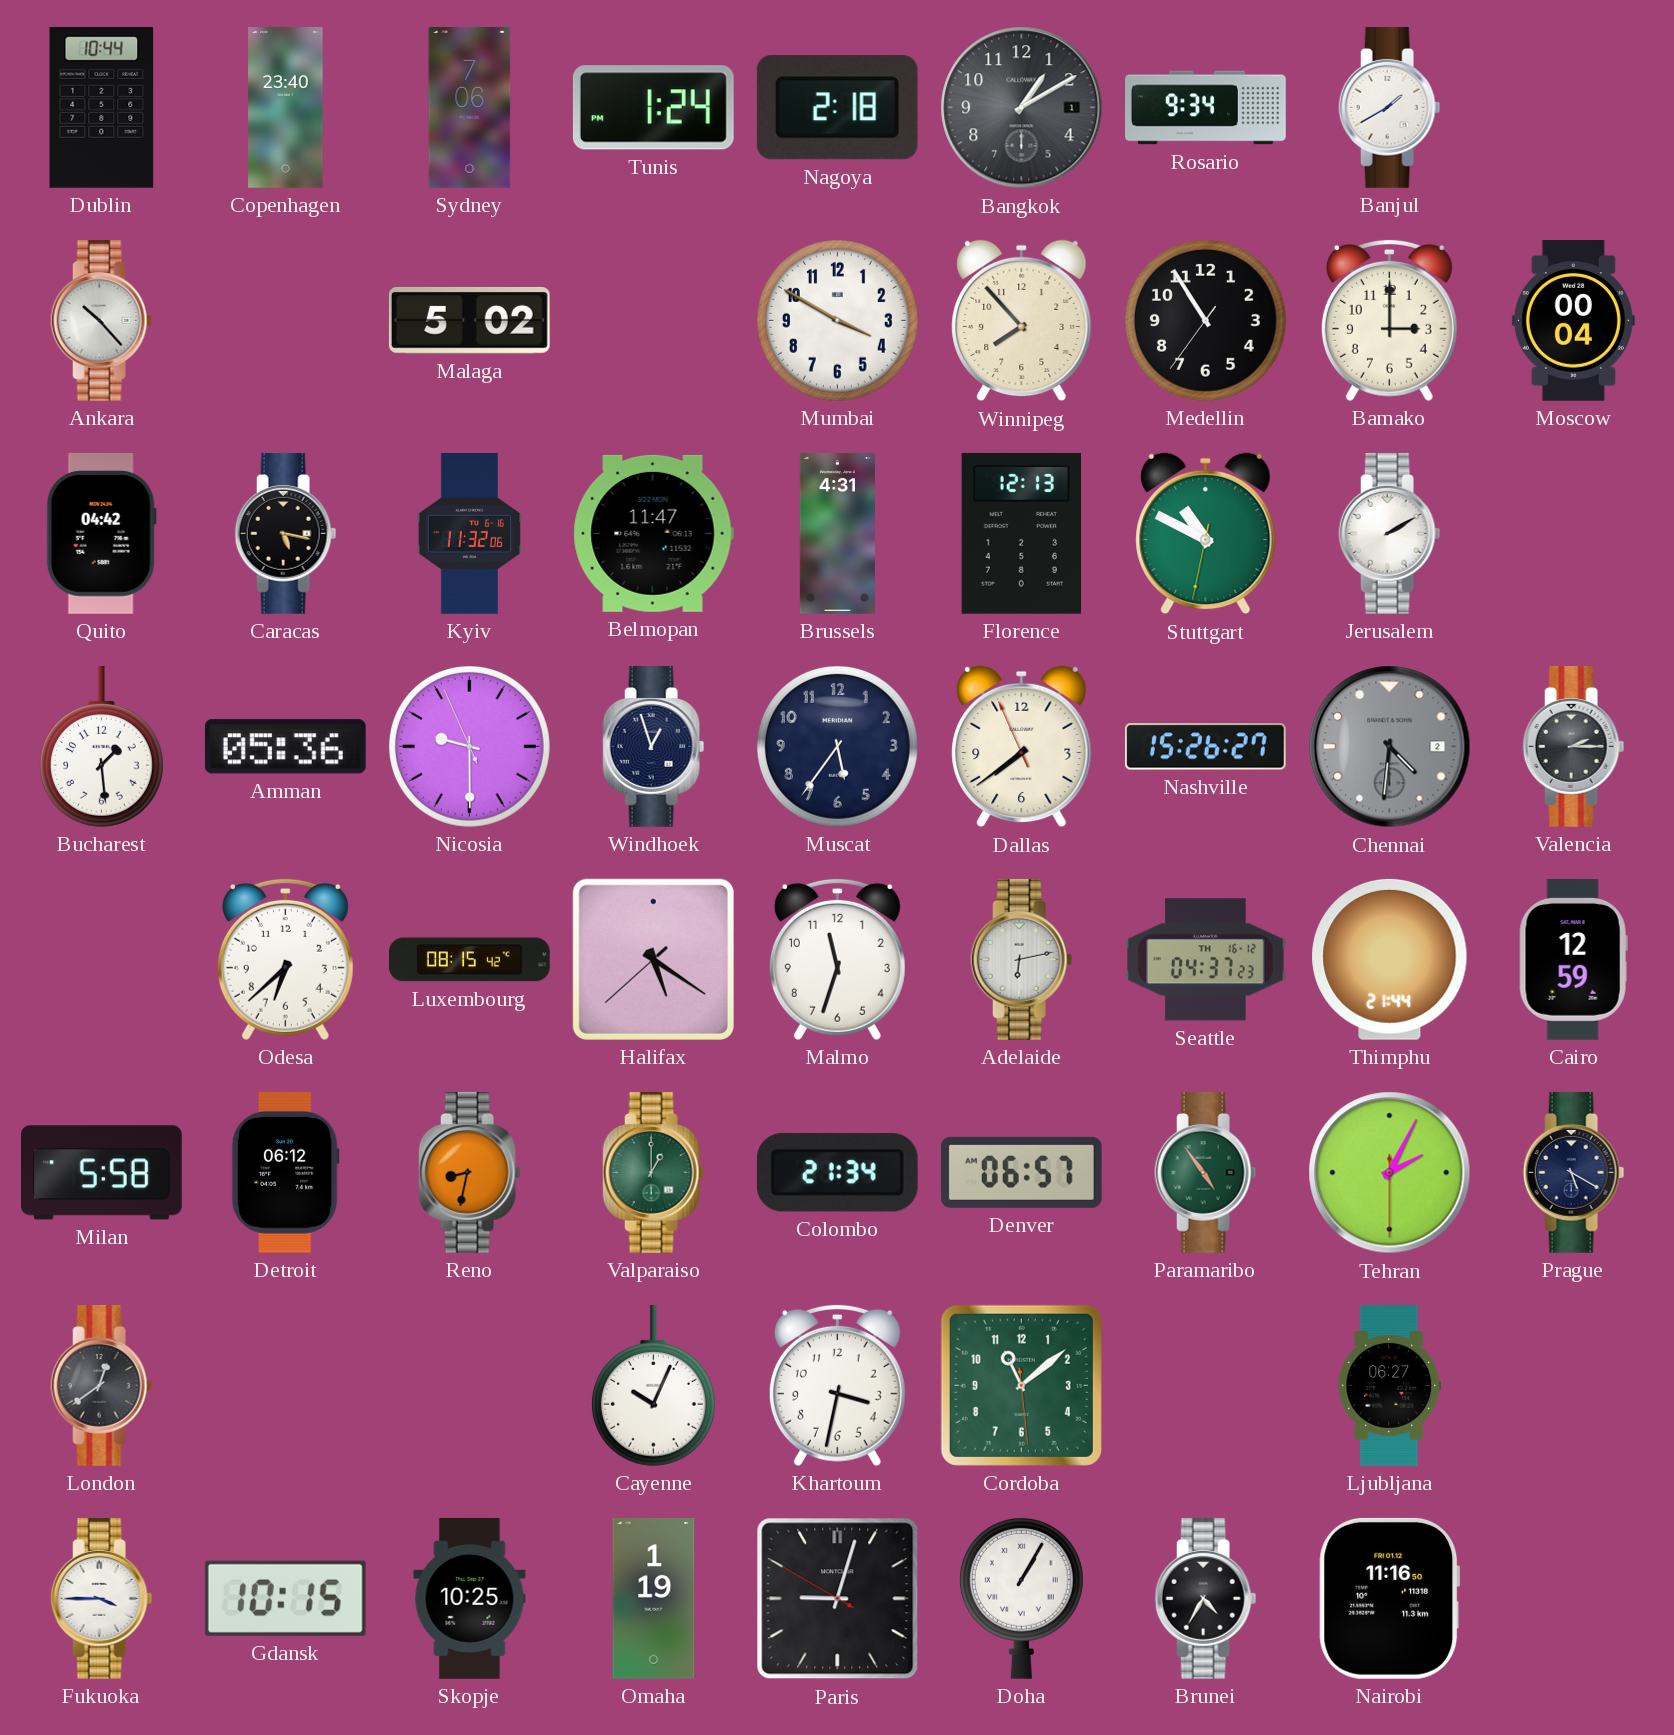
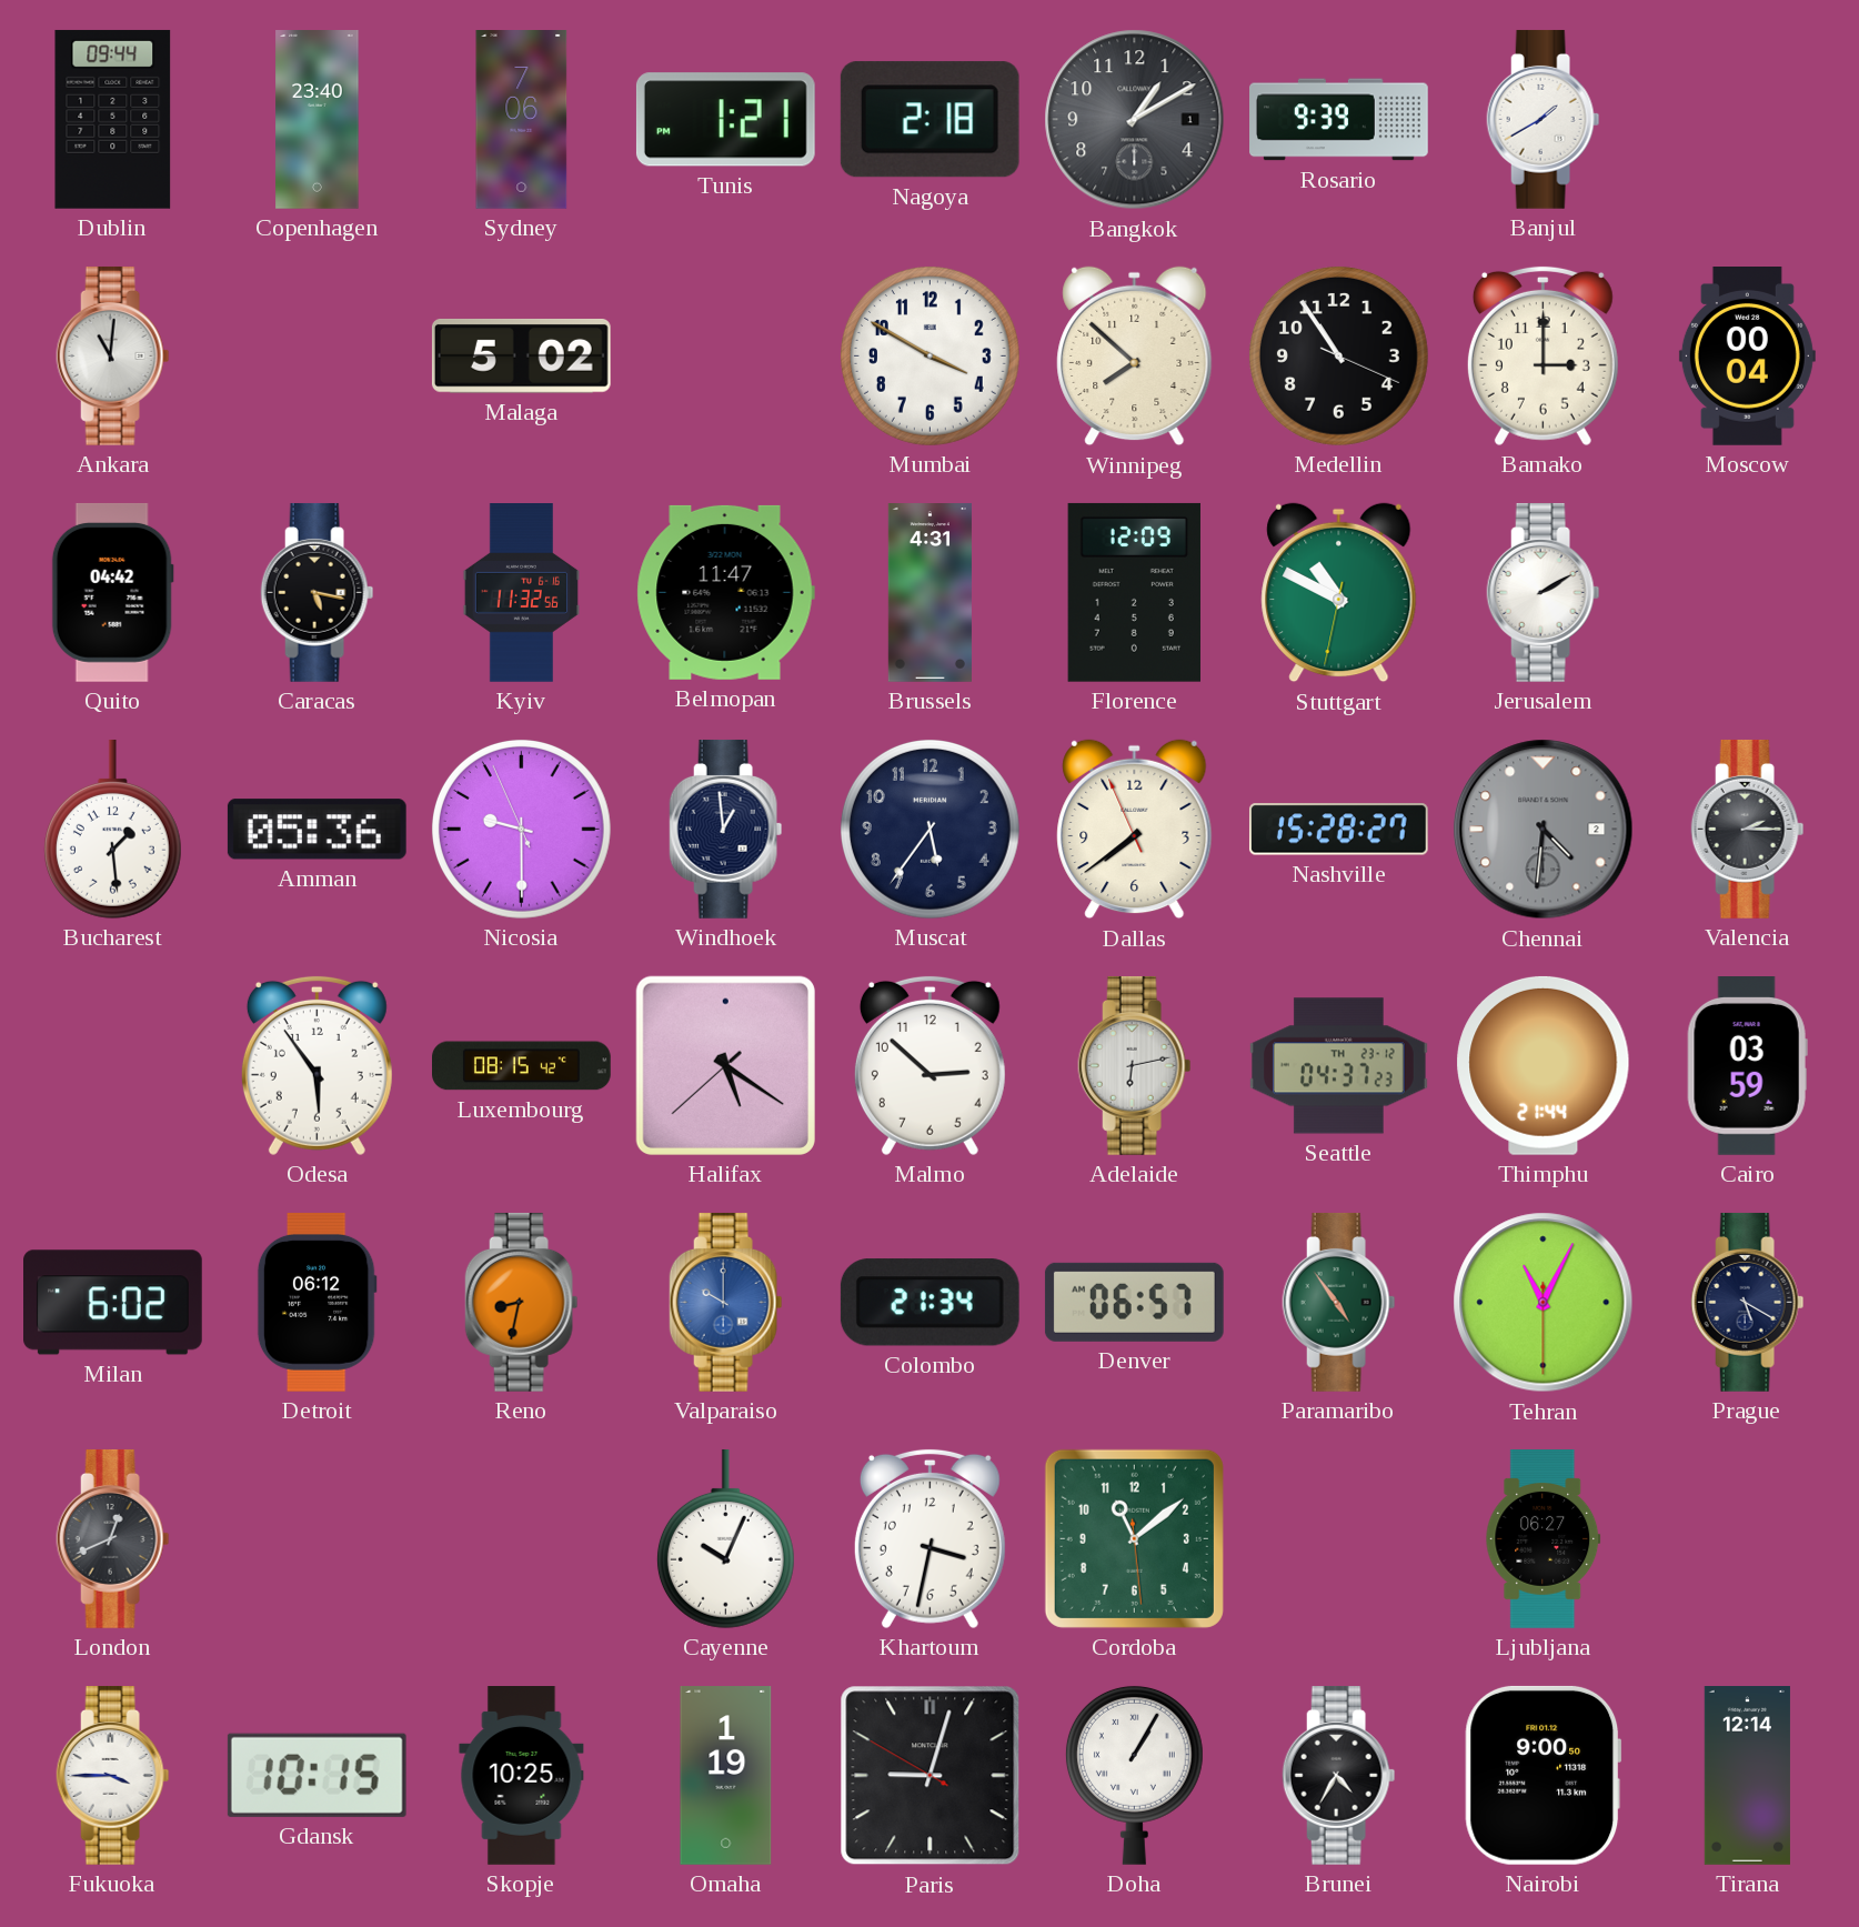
Dublin: 10:44 -> 09:44
Tunis: 1:24 -> 1:21
Rosario: 9:34 -> 9:39
Ankara: 10:23 -> 11:01
Winnipeg: 7:53 -> 7:52
Medellin: 10:54:36 -> 10:54:19
Kyiv: 11:32:06 -> 11:32:56
Florence: 12:13 -> 12:09
Windhoek: 12:57 -> 12:59
Nashville: 15:26 -> 15:28
Odesa: 6:38 -> 5:54
Malmo: 11:33 -> 2:52
Seattle date: TH 16-12 -> TH 23-12
Cairo: 12:59 -> 03:59
Milan: 5:58 -> 6:02
Valparaiso: 1:00 -> 10:00
Valparaiso dial: green -> blue
Tehran: 2:04 -> 11:04
London: 12:39 -> 12:41
Nairobi: 11:16 -> 9:00
Tirana: none -> 12:14
